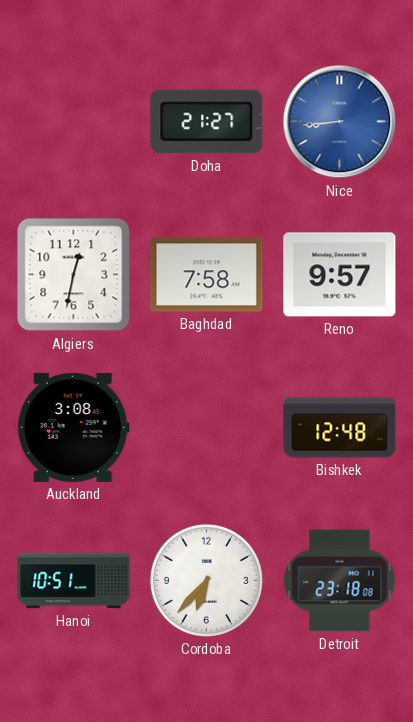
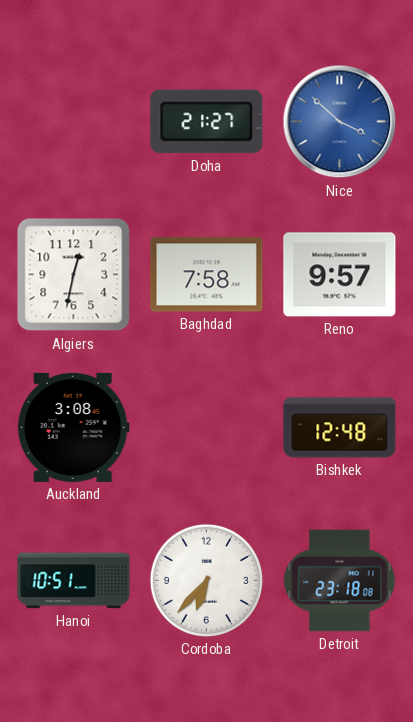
Nice: 8:44 -> 3:52
